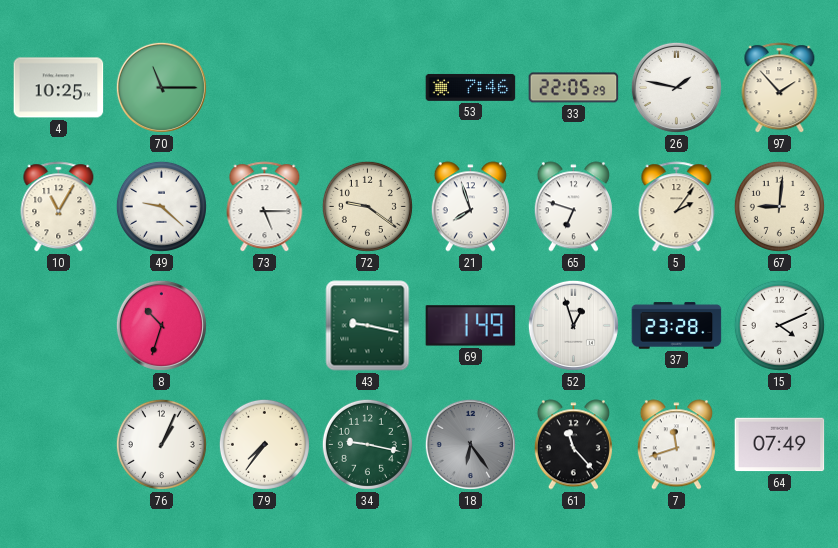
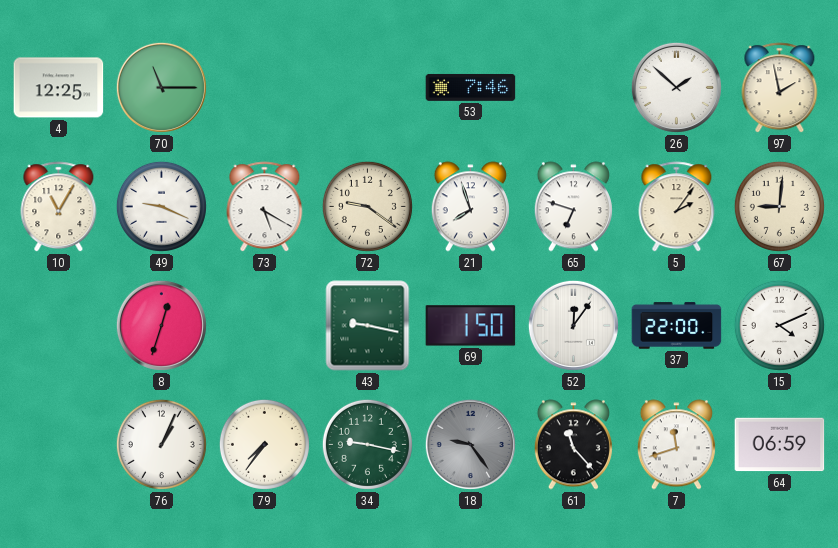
4: 10:25 -> 12:25
33: 22:05 -> none
26: 1:47 -> 1:52
97: 1:53 -> 1:58
49: 9:22 -> 9:19
73: 5:15 -> 5:20
8: 10:33 -> 12:33
69: 1:49 -> 1:50
52: 12:57 -> 12:06
37: 23:28 -> 22:00
18: 6:24 -> 9:24
64: 07:49 -> 06:59
